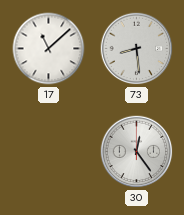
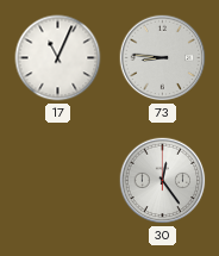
17: 11:08 -> 11:04
73: 8:29 -> 8:46
